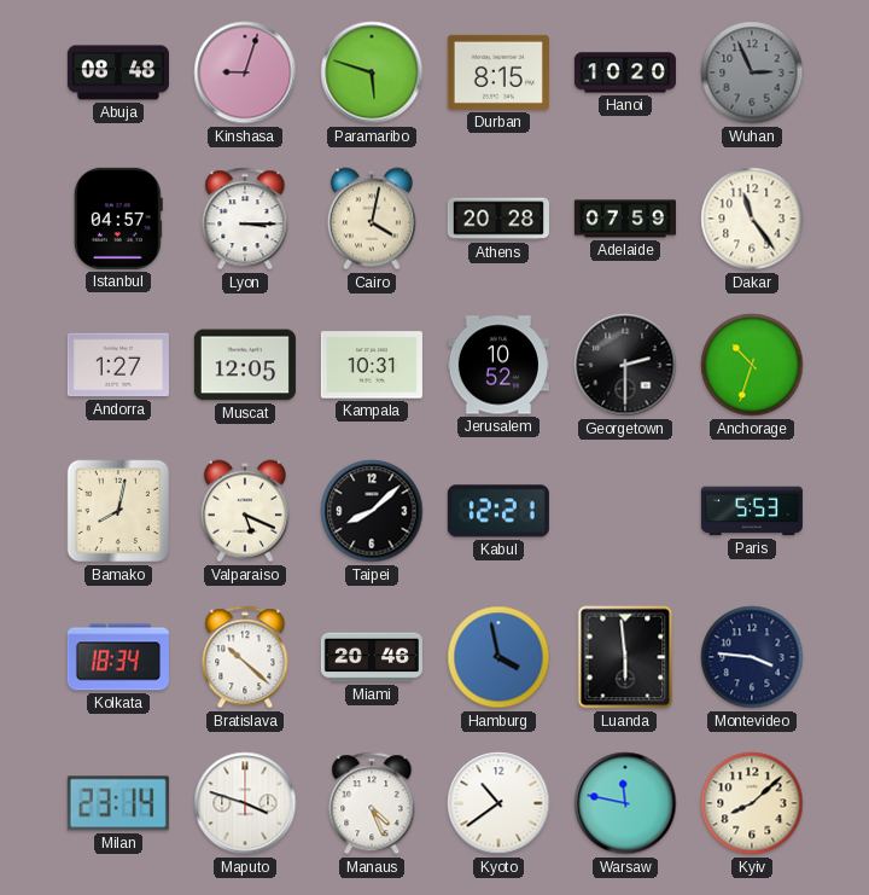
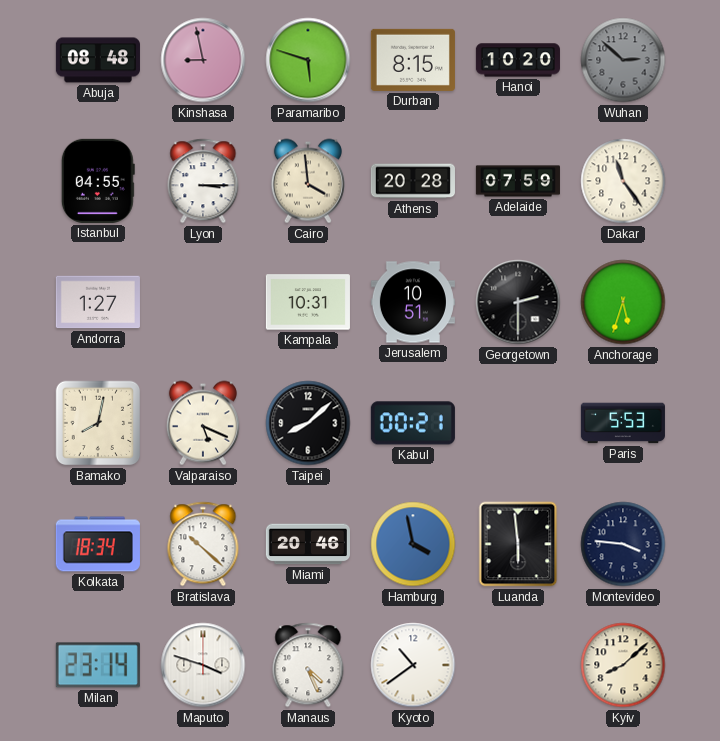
Kinshasa: 9:03 -> 8:58
Wuhan: 2:56 -> 2:52
Istanbul: 04:57 -> 04:55
Cairo: 4:02 -> 3:59
Muscat: 12:05 -> none
Jerusalem: 10:52 -> 10:51
Anchorage: 10:33 -> 5:33
Kabul: 12:21 -> 00:21
Warsaw: 11:47 -> none
